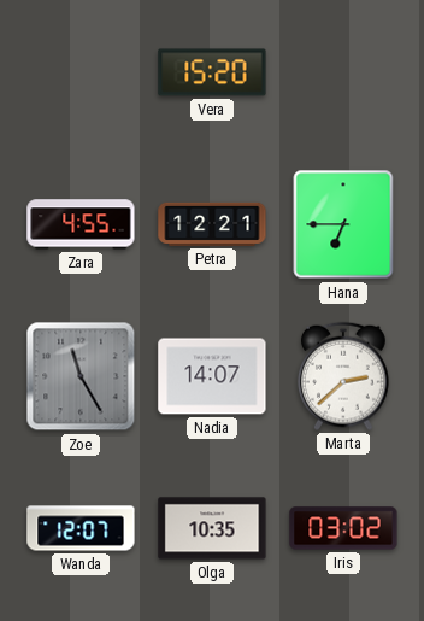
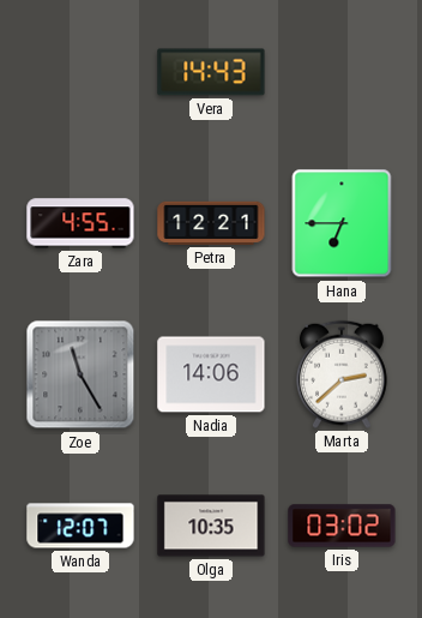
Vera: 15:20 -> 14:43
Nadia: 14:07 -> 14:06
